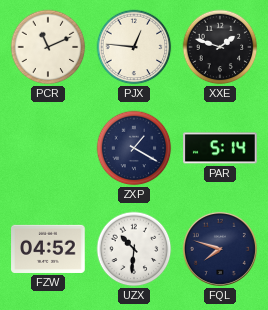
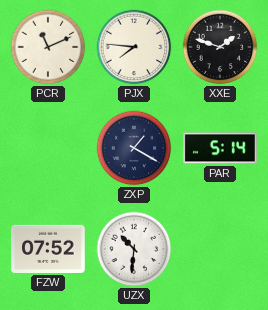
PJX: 12:46 -> 7:46
FZW: 04:52 -> 07:52
FQL: 7:48 -> none
